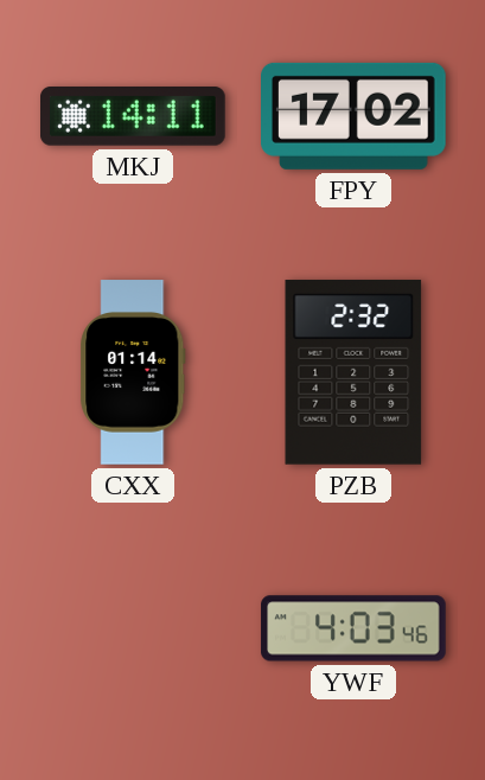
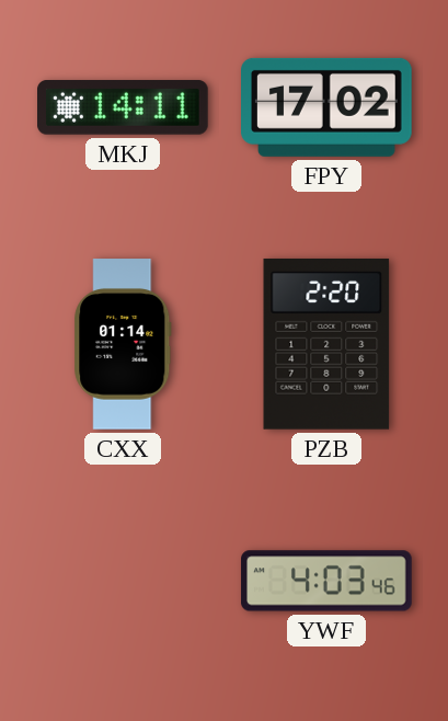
PZB: 2:32 -> 2:20
